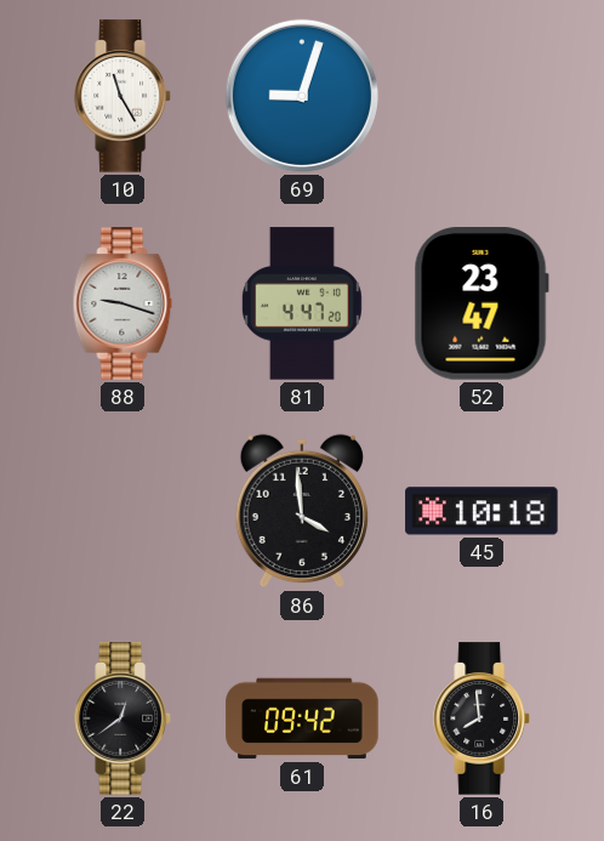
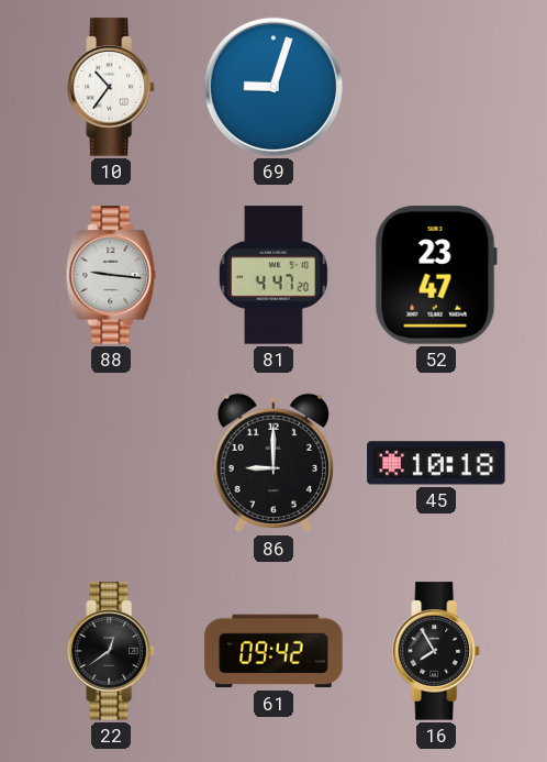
10: 11:25 -> 10:36
88: 9:18 -> 9:16
86: 3:59 -> 9:00
16: 7:59 -> 7:55
